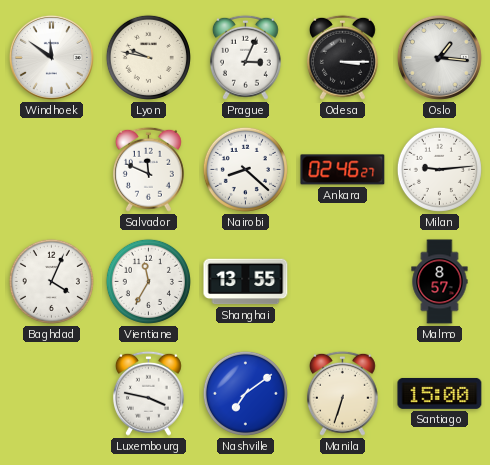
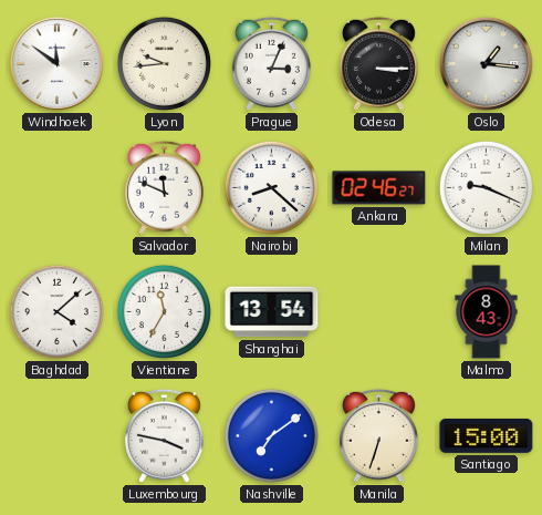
Lyon: 9:47 -> 9:44
Milan: 9:14 -> 9:19
Baghdad: 4:04 -> 4:08
Shanghai: 13:55 -> 13:54
Malmo: 8:57 -> 8:43
